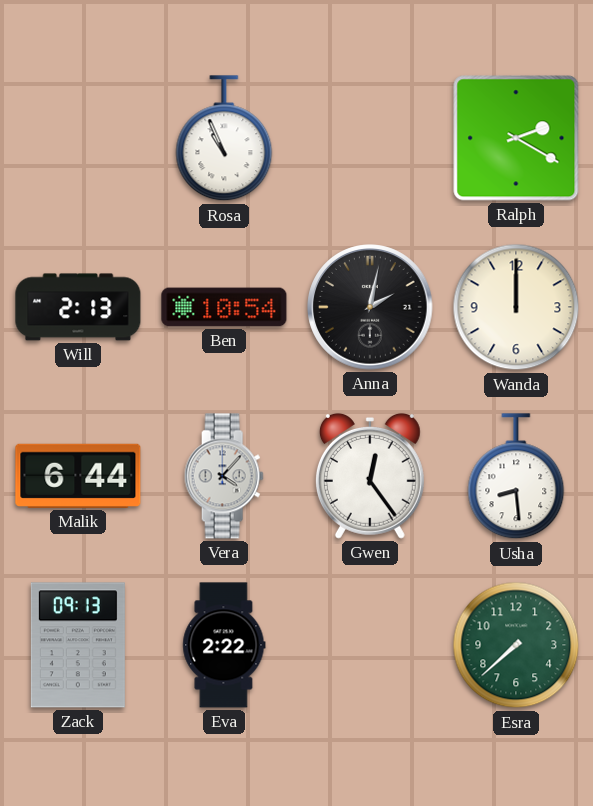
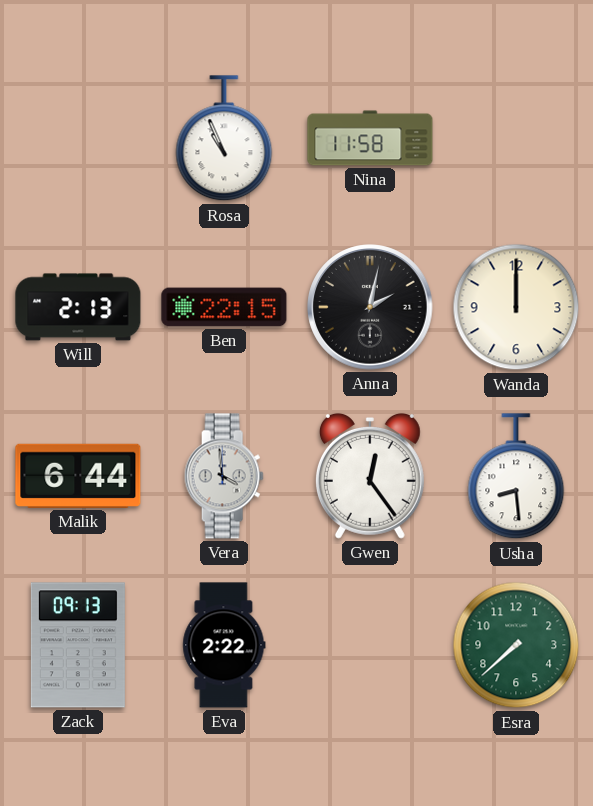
Nina: none -> 11:58
Ralph: 2:20 -> none
Ben: 10:54 -> 22:15
Vera: 4:07 -> 3:59
